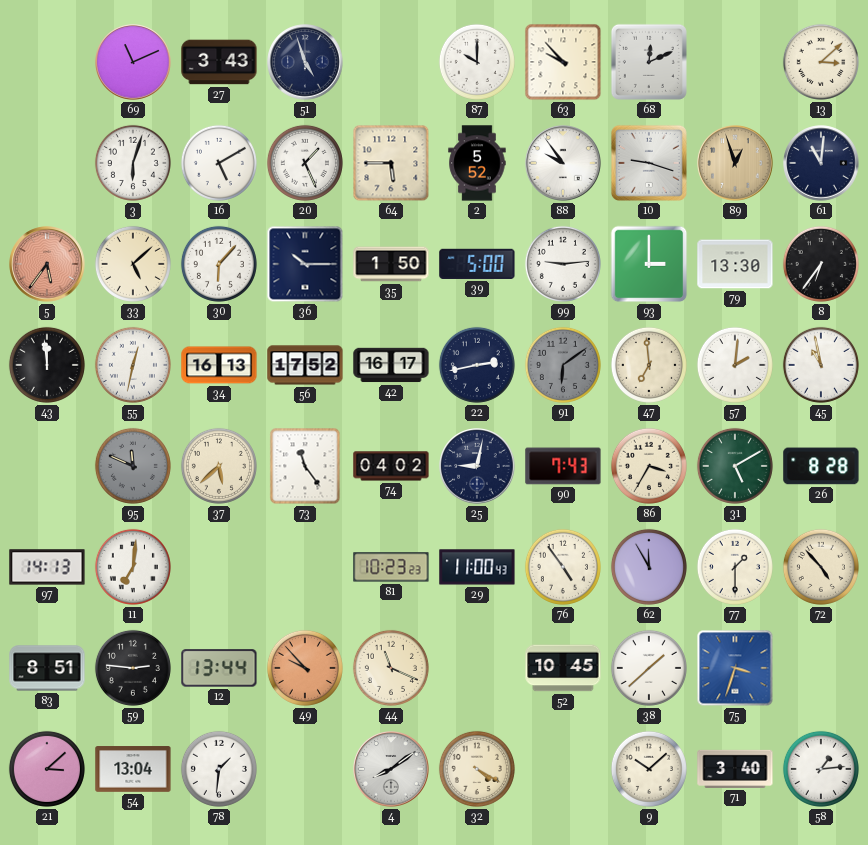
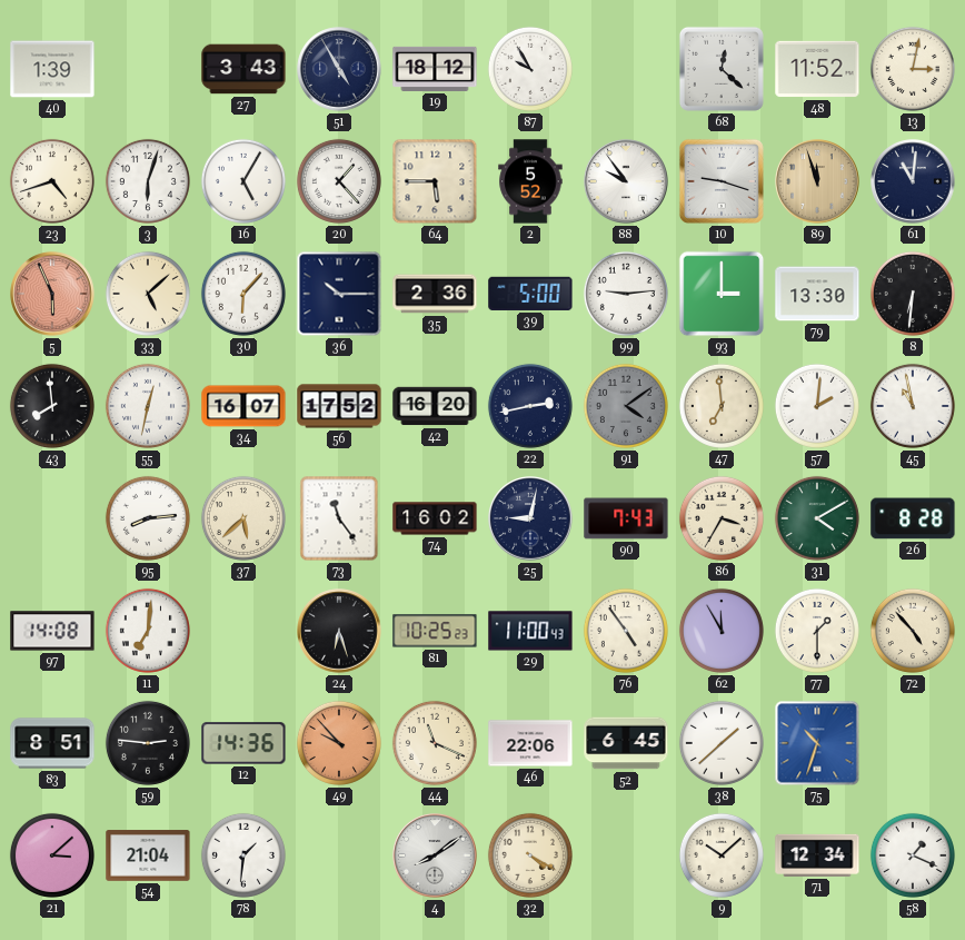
40: none -> 1:39
69: 11:11 -> none
51: 4:57 -> 4:55
19: none -> 18:12
87: 10:00 -> 9:55
63: 9:53 -> none
68: 12:11 -> 12:22
48: none -> 11:52
13: 3:08 -> 3:02
23: none -> 4:42
16: 5:10 -> 5:05
20: 1:26 -> 1:23
89: 12:57 -> 11:57
5: 5:36 -> 5:56
35: 1:50 -> 2:36
8: 6:36 -> 6:31
43: 11:59 -> 7:59
34: 16:13 -> 16:07
42: 16:17 -> 16:20
91: 6:09 -> 4:09
95: 11:49 -> 8:14
95 dial: grey -> white
74: 04:02 -> 16:02
31: 5:10 -> 4:10
97: 14:13 -> 14:08
24: none -> 6:27
81: 10:23 -> 10:25
12: 13:44 -> 14:36
46: none -> 22:06
52: 10:45 -> 6:45
75: 3:33 -> 10:33
54: 13:04 -> 21:04
71: 3:40 -> 12:34
58: 1:14 -> 1:19
